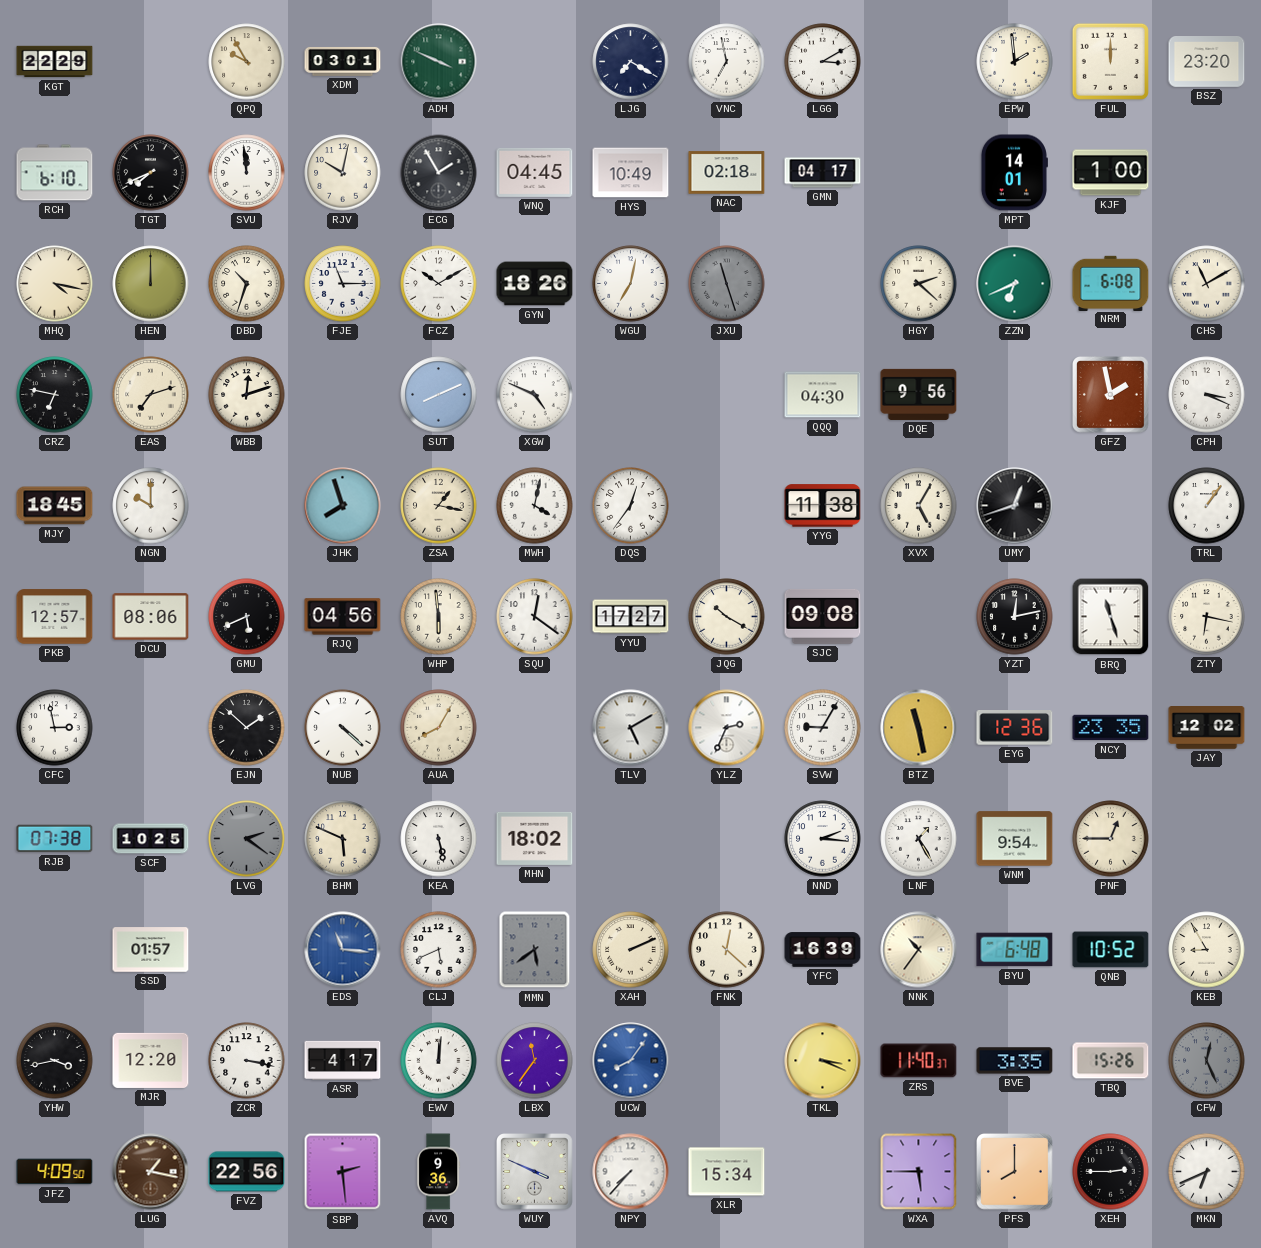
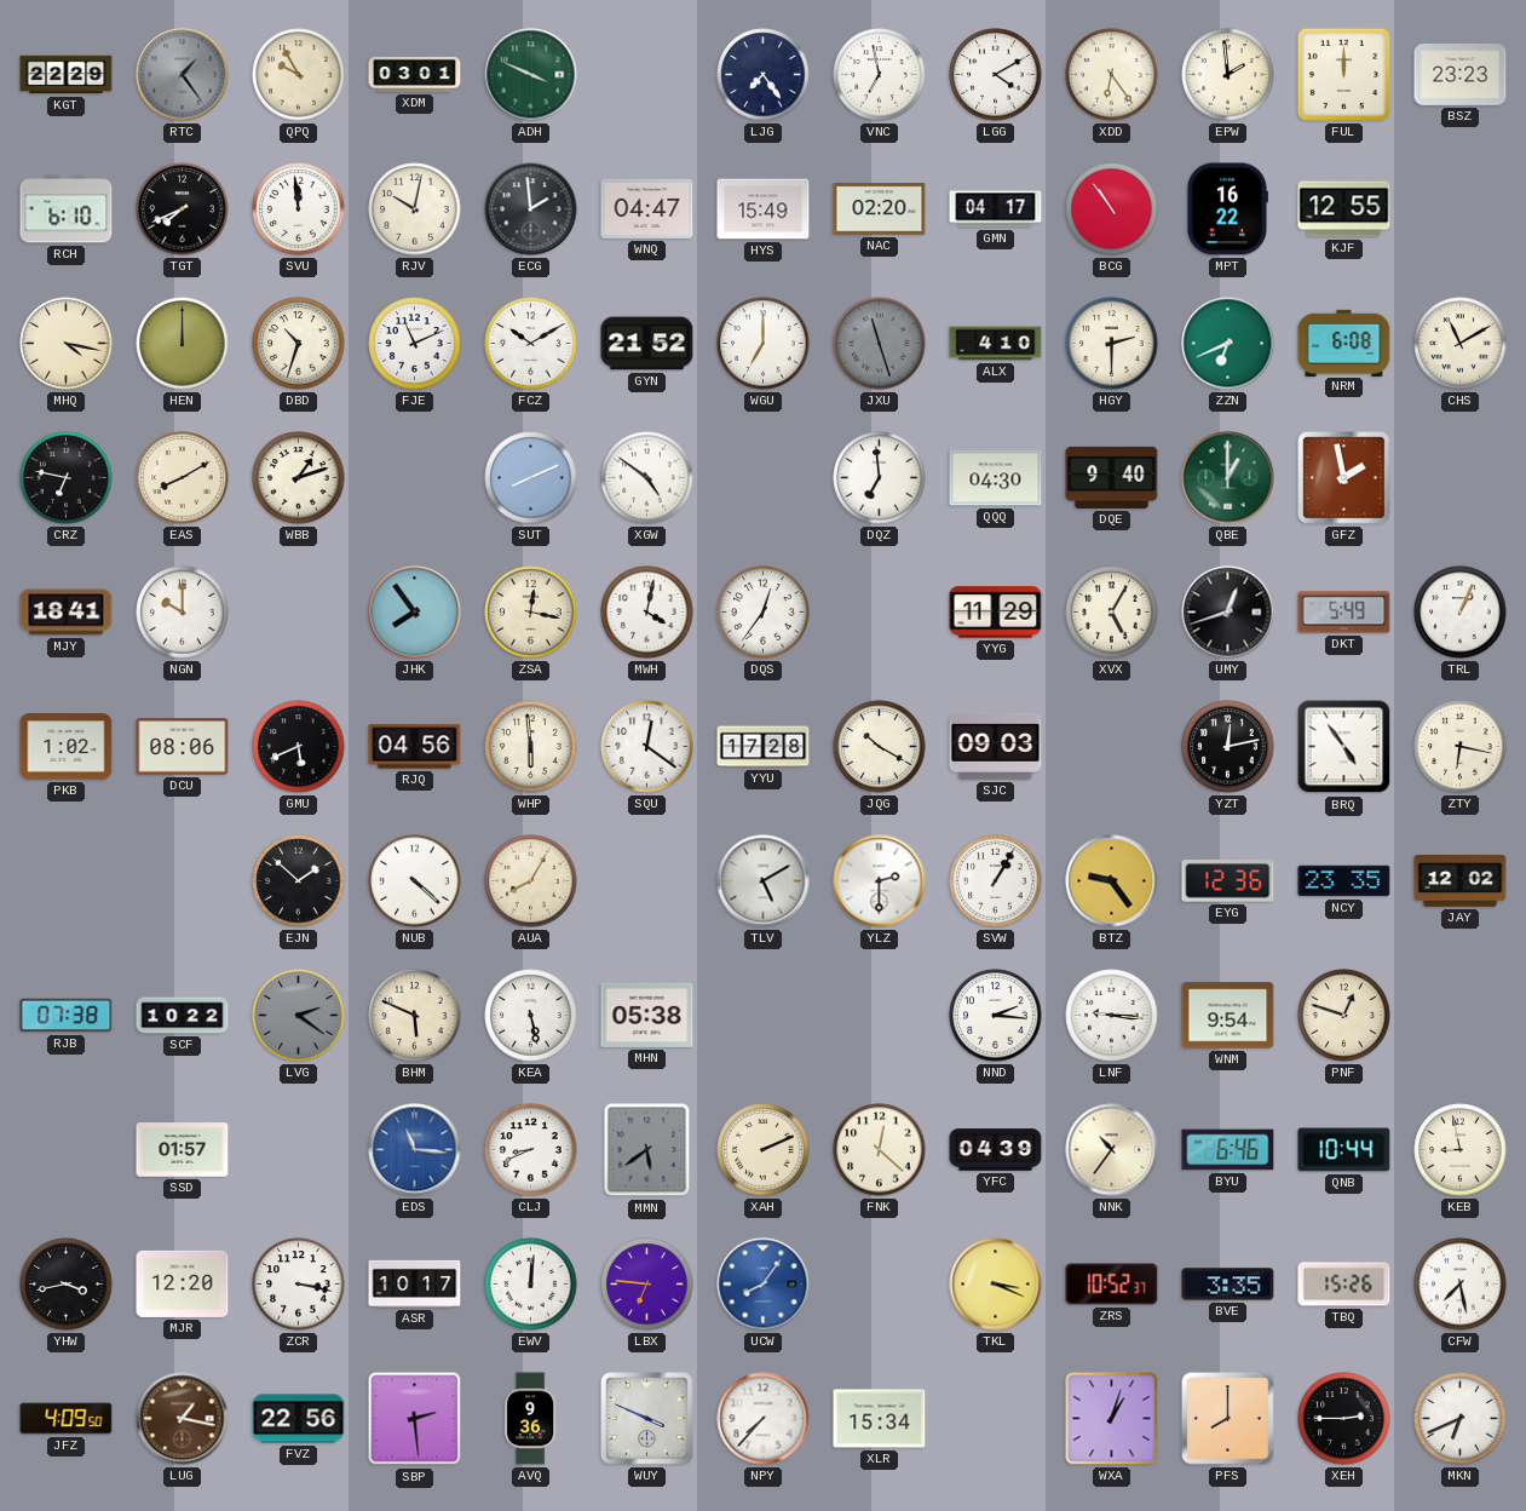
RTC: none -> 1:24
LJG: 7:20 -> 7:24
LGG: 3:10 -> 4:10
XDD: none -> 6:24
BSZ: 23:20 -> 23:23
ECG: 1:55 -> 1:59
WNQ: 04:45 -> 04:47
HYS: 10:49 -> 15:49
NAC: 02:18 -> 02:20
BCG: none -> 10:54
MPT: 14:01 -> 16:22
KJF: 1:00 -> 12:55
FJE: 11:15 -> 11:11
GYN: 18:26 -> 21:52
WGU: 7:02 -> 7:00
ALX: none -> 4:10
HGY: 2:22 -> 2:30
EAS: 7:12 -> 8:10
WBB: 12:12 -> 1:12
XGW: 4:49 -> 4:51
DQZ: none -> 6:59
DQE: 9:56 -> 9:40
QBE: none -> 1:00
CPH: 3:19 -> none
MJY: 18:45 -> 18:41
JHK: 7:57 -> 7:54
ZSA: 1:17 -> 12:17
YYG: 11:38 -> 11:29
DKT: none -> 5:49
TRL: 1:06 -> 1:04
PKB: 12:57 -> 1:02
YYU: 17:27 -> 17:28
SJC: 09:08 -> 09:03
BRQ: 11:27 -> 4:54
CFC: 2:58 -> none
YLZ: 2:34 -> 2:30
SVW: 9:05 -> 1:05
BTZ: 11:28 -> 9:24
SCF: 10:25 -> 10:22
MHN: 18:02 -> 05:38
LNF: 1:25 -> 9:16
PNF: 12:45 -> 12:48
CLJ: 5:41 -> 8:41
YFC: 16:39 -> 04:39
BYU: 6:48 -> 6:46
QNB: 10:52 -> 10:44
KEB: 8:55 -> 8:58
ASR: 4:17 -> 10:17
LBX: 11:36 -> 6:46
ZRS: 11:40 -> 10:52
CFW: 12:26 -> 7:28
CFW dial: grey -> white
WXA: 5:45 -> 1:03
